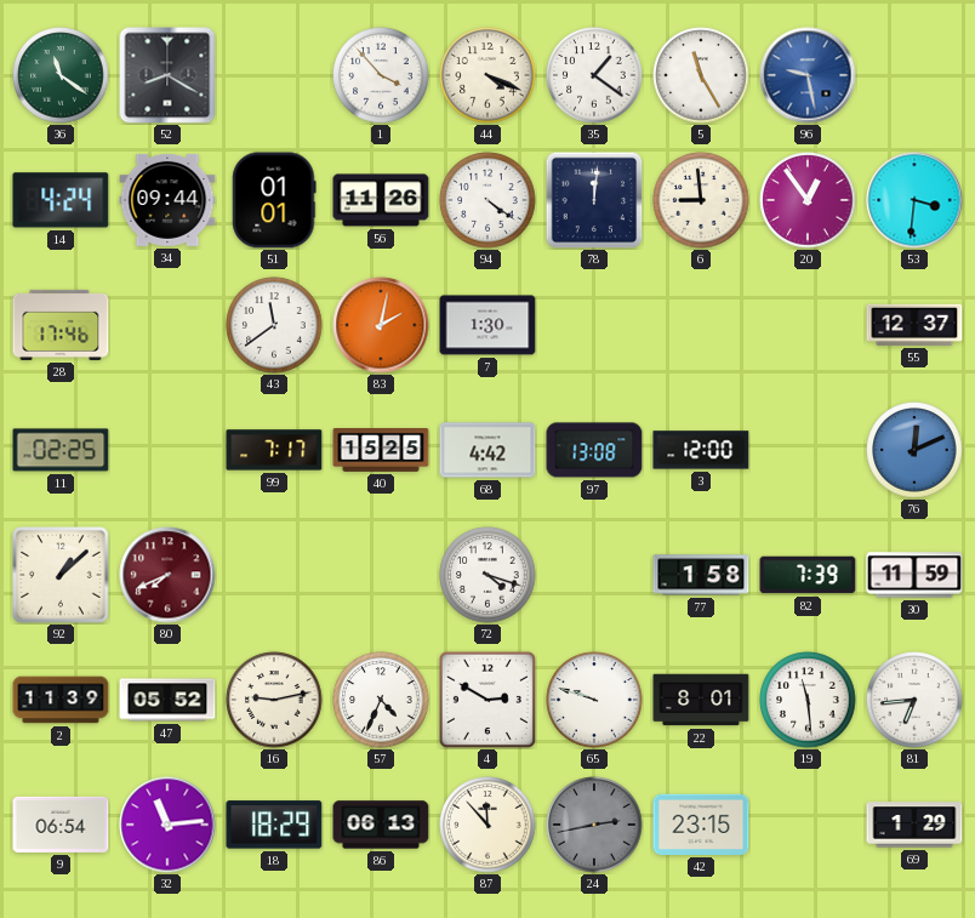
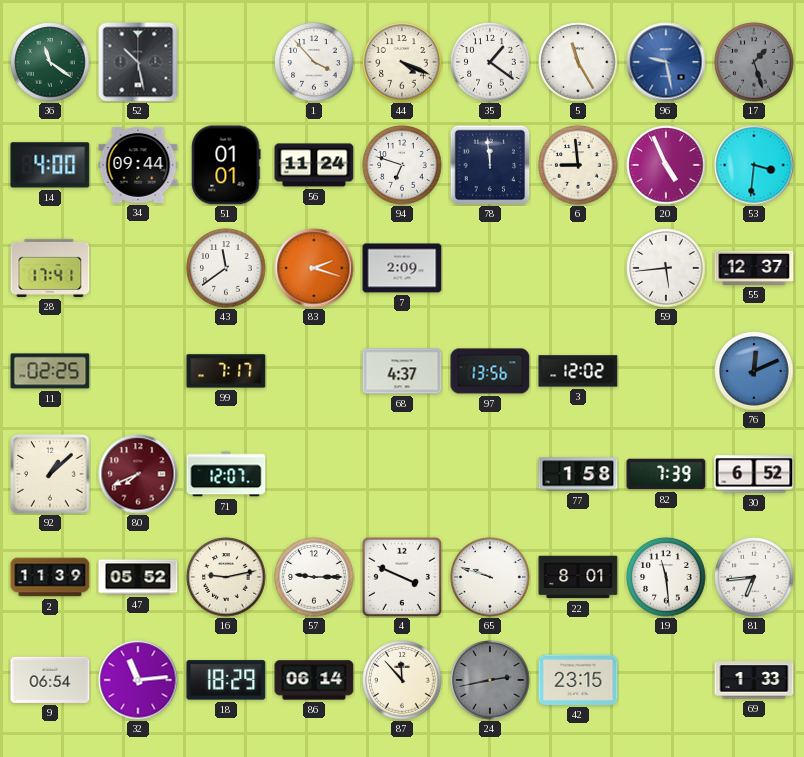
52: 8:20 -> 10:28
17: none -> 1:27
14: 4:24 -> 4:00
56: 11:26 -> 11:24
94: 4:21 -> 6:48
78: 12:01 -> 11:59
20: 12:54 -> 4:56
28: 17:46 -> 17:41
83: 2:02 -> 2:18
7: 1:30 -> 2:09
59: none -> 5:44
40: 15:25 -> none
68: 4:42 -> 4:37
97: 13:08 -> 13:56
3: 12:00 -> 12:02
71: none -> 12:07
72: 4:18 -> none
30: 11:59 -> 6:52
57: 4:34 -> 9:15
4: 2:50 -> 3:49
86: 06:13 -> 06:14
69: 1:29 -> 1:33
